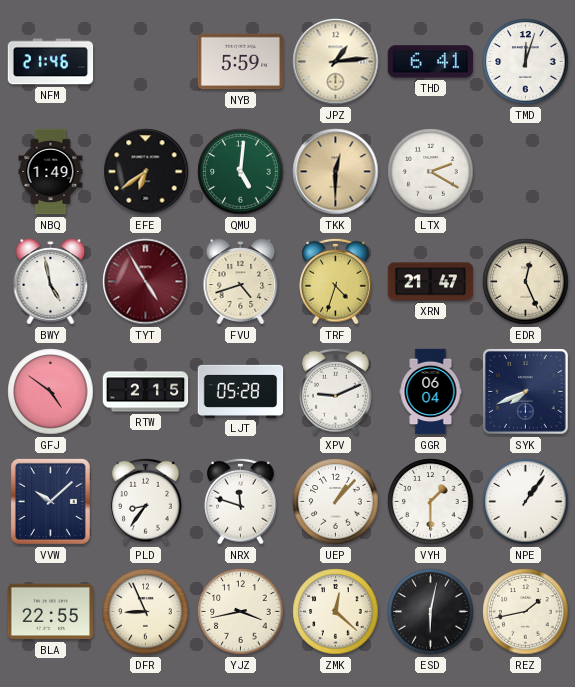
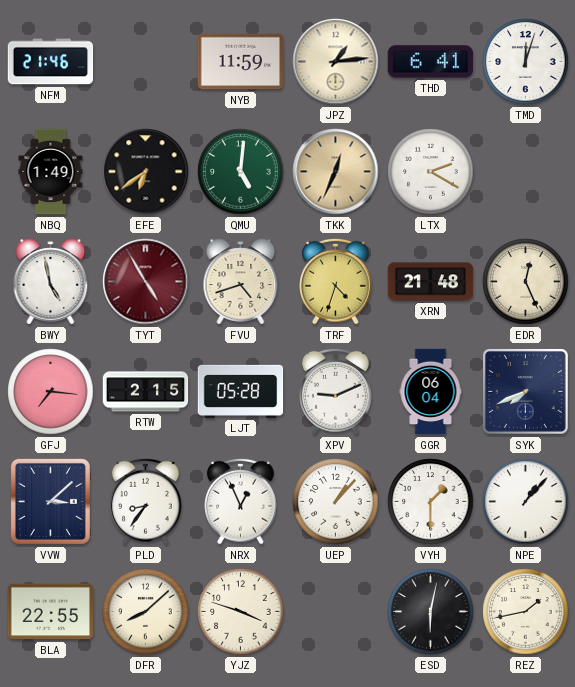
NYB: 5:59 -> 11:59
TKK: 12:30 -> 12:34
XRN: 21:47 -> 21:48
GFJ: 4:51 -> 7:16
VVW: 10:08 -> 3:08
NRX: 11:48 -> 12:56
NPE: 1:06 -> 1:07
DFR: 8:56 -> 8:08
YJZ: 3:43 -> 3:48
ZMK: 12:22 -> none
